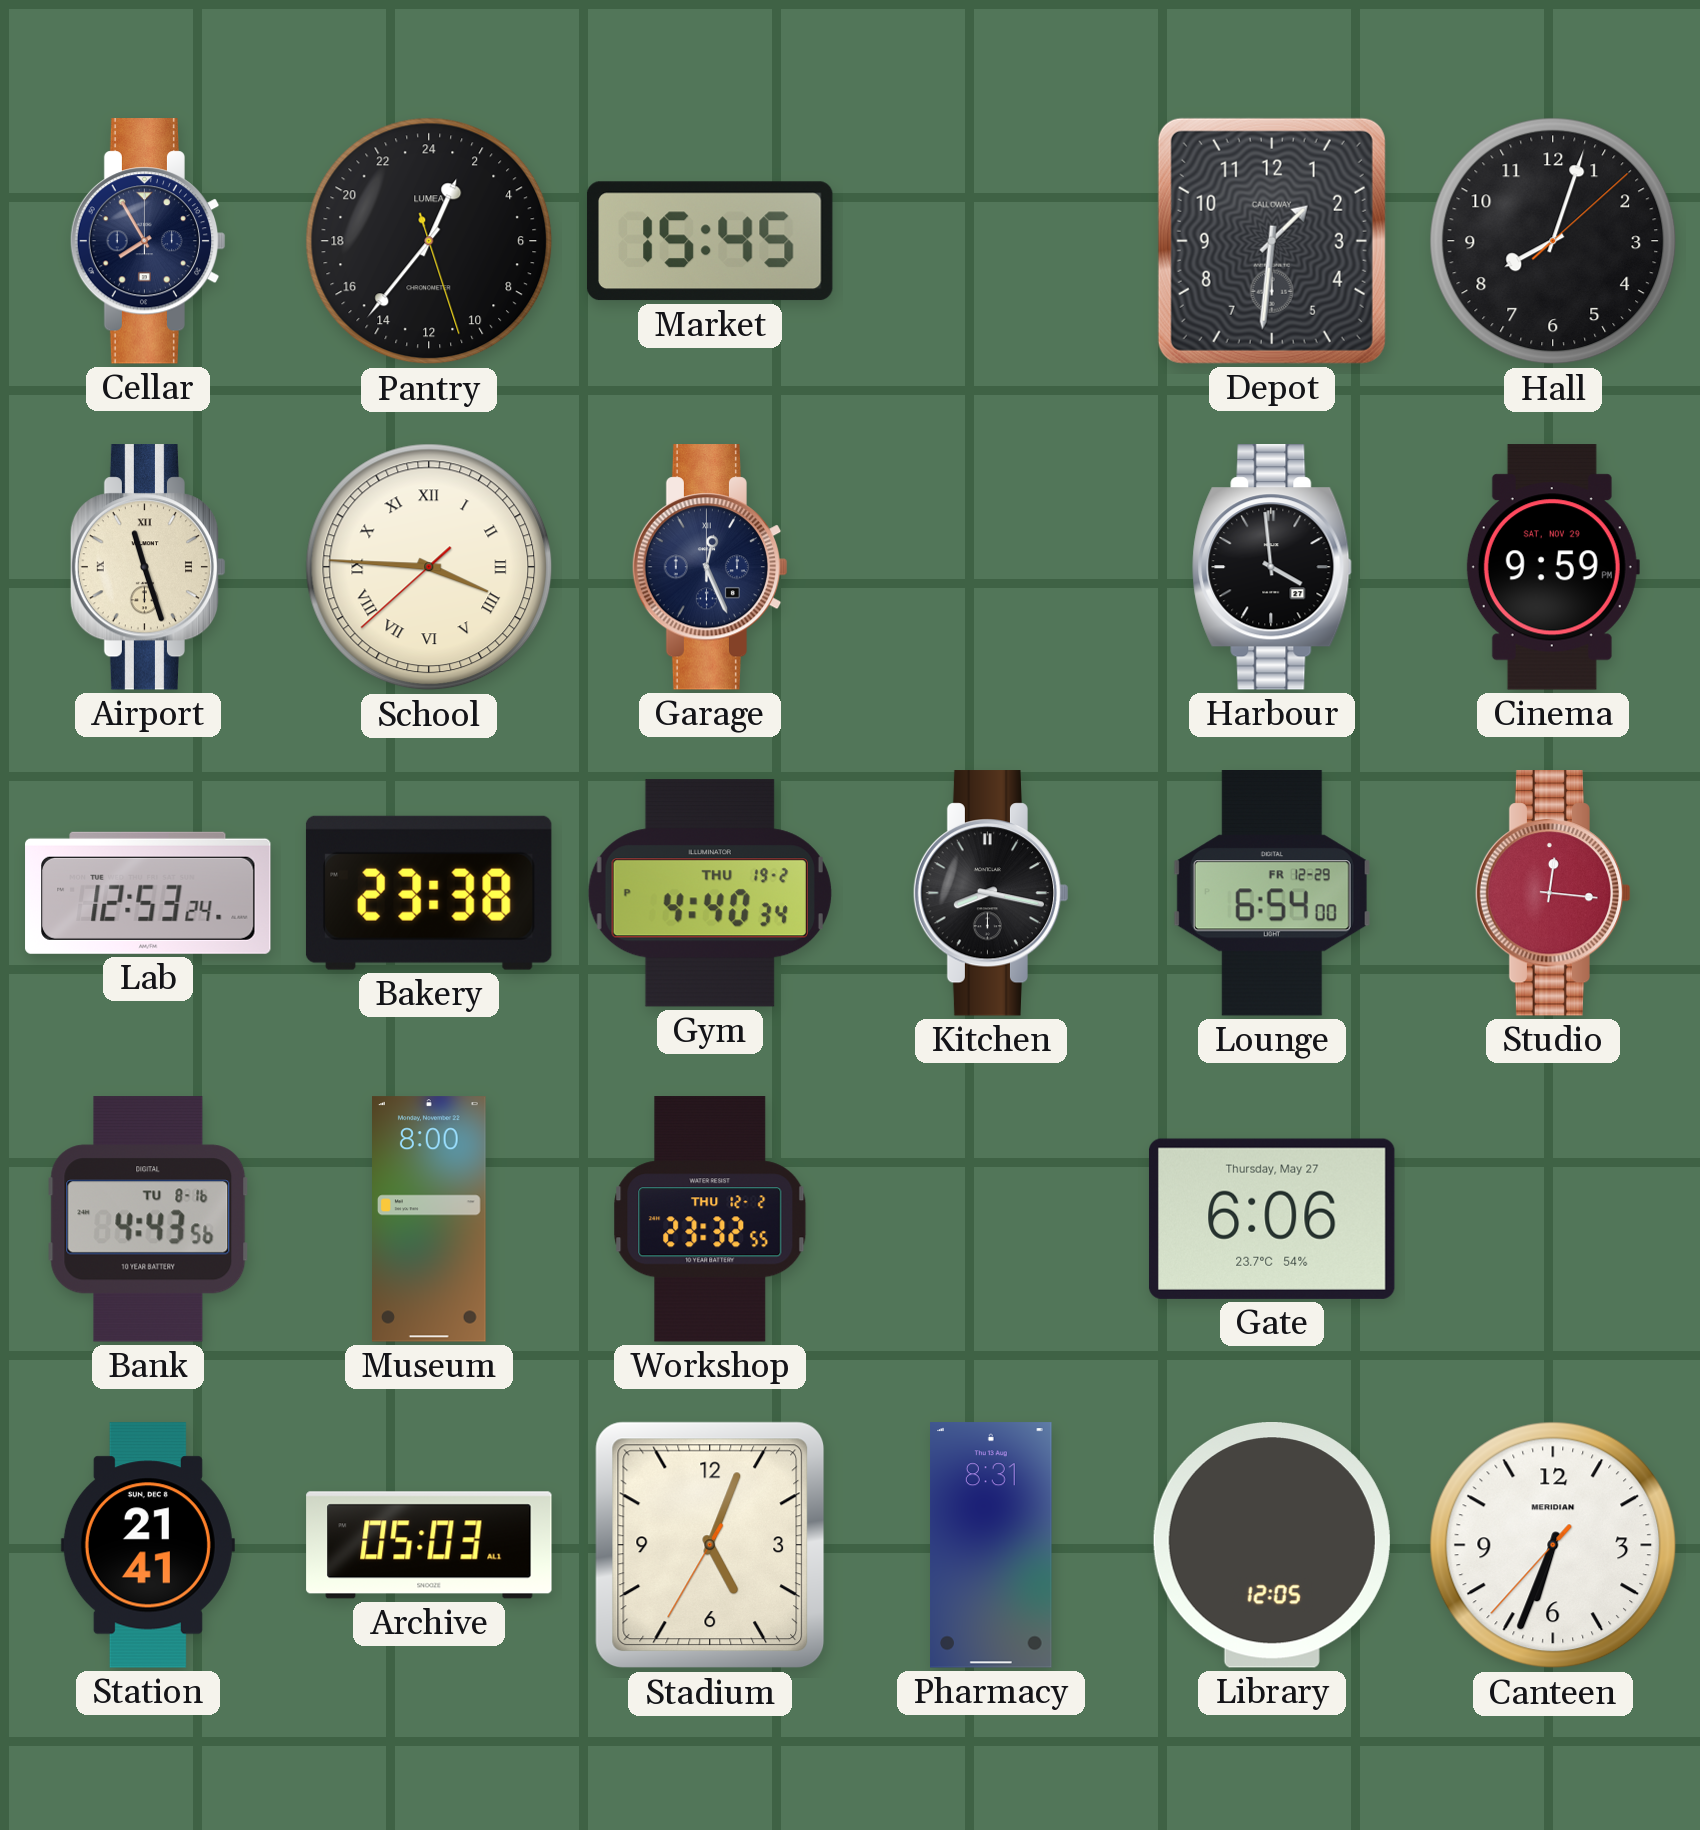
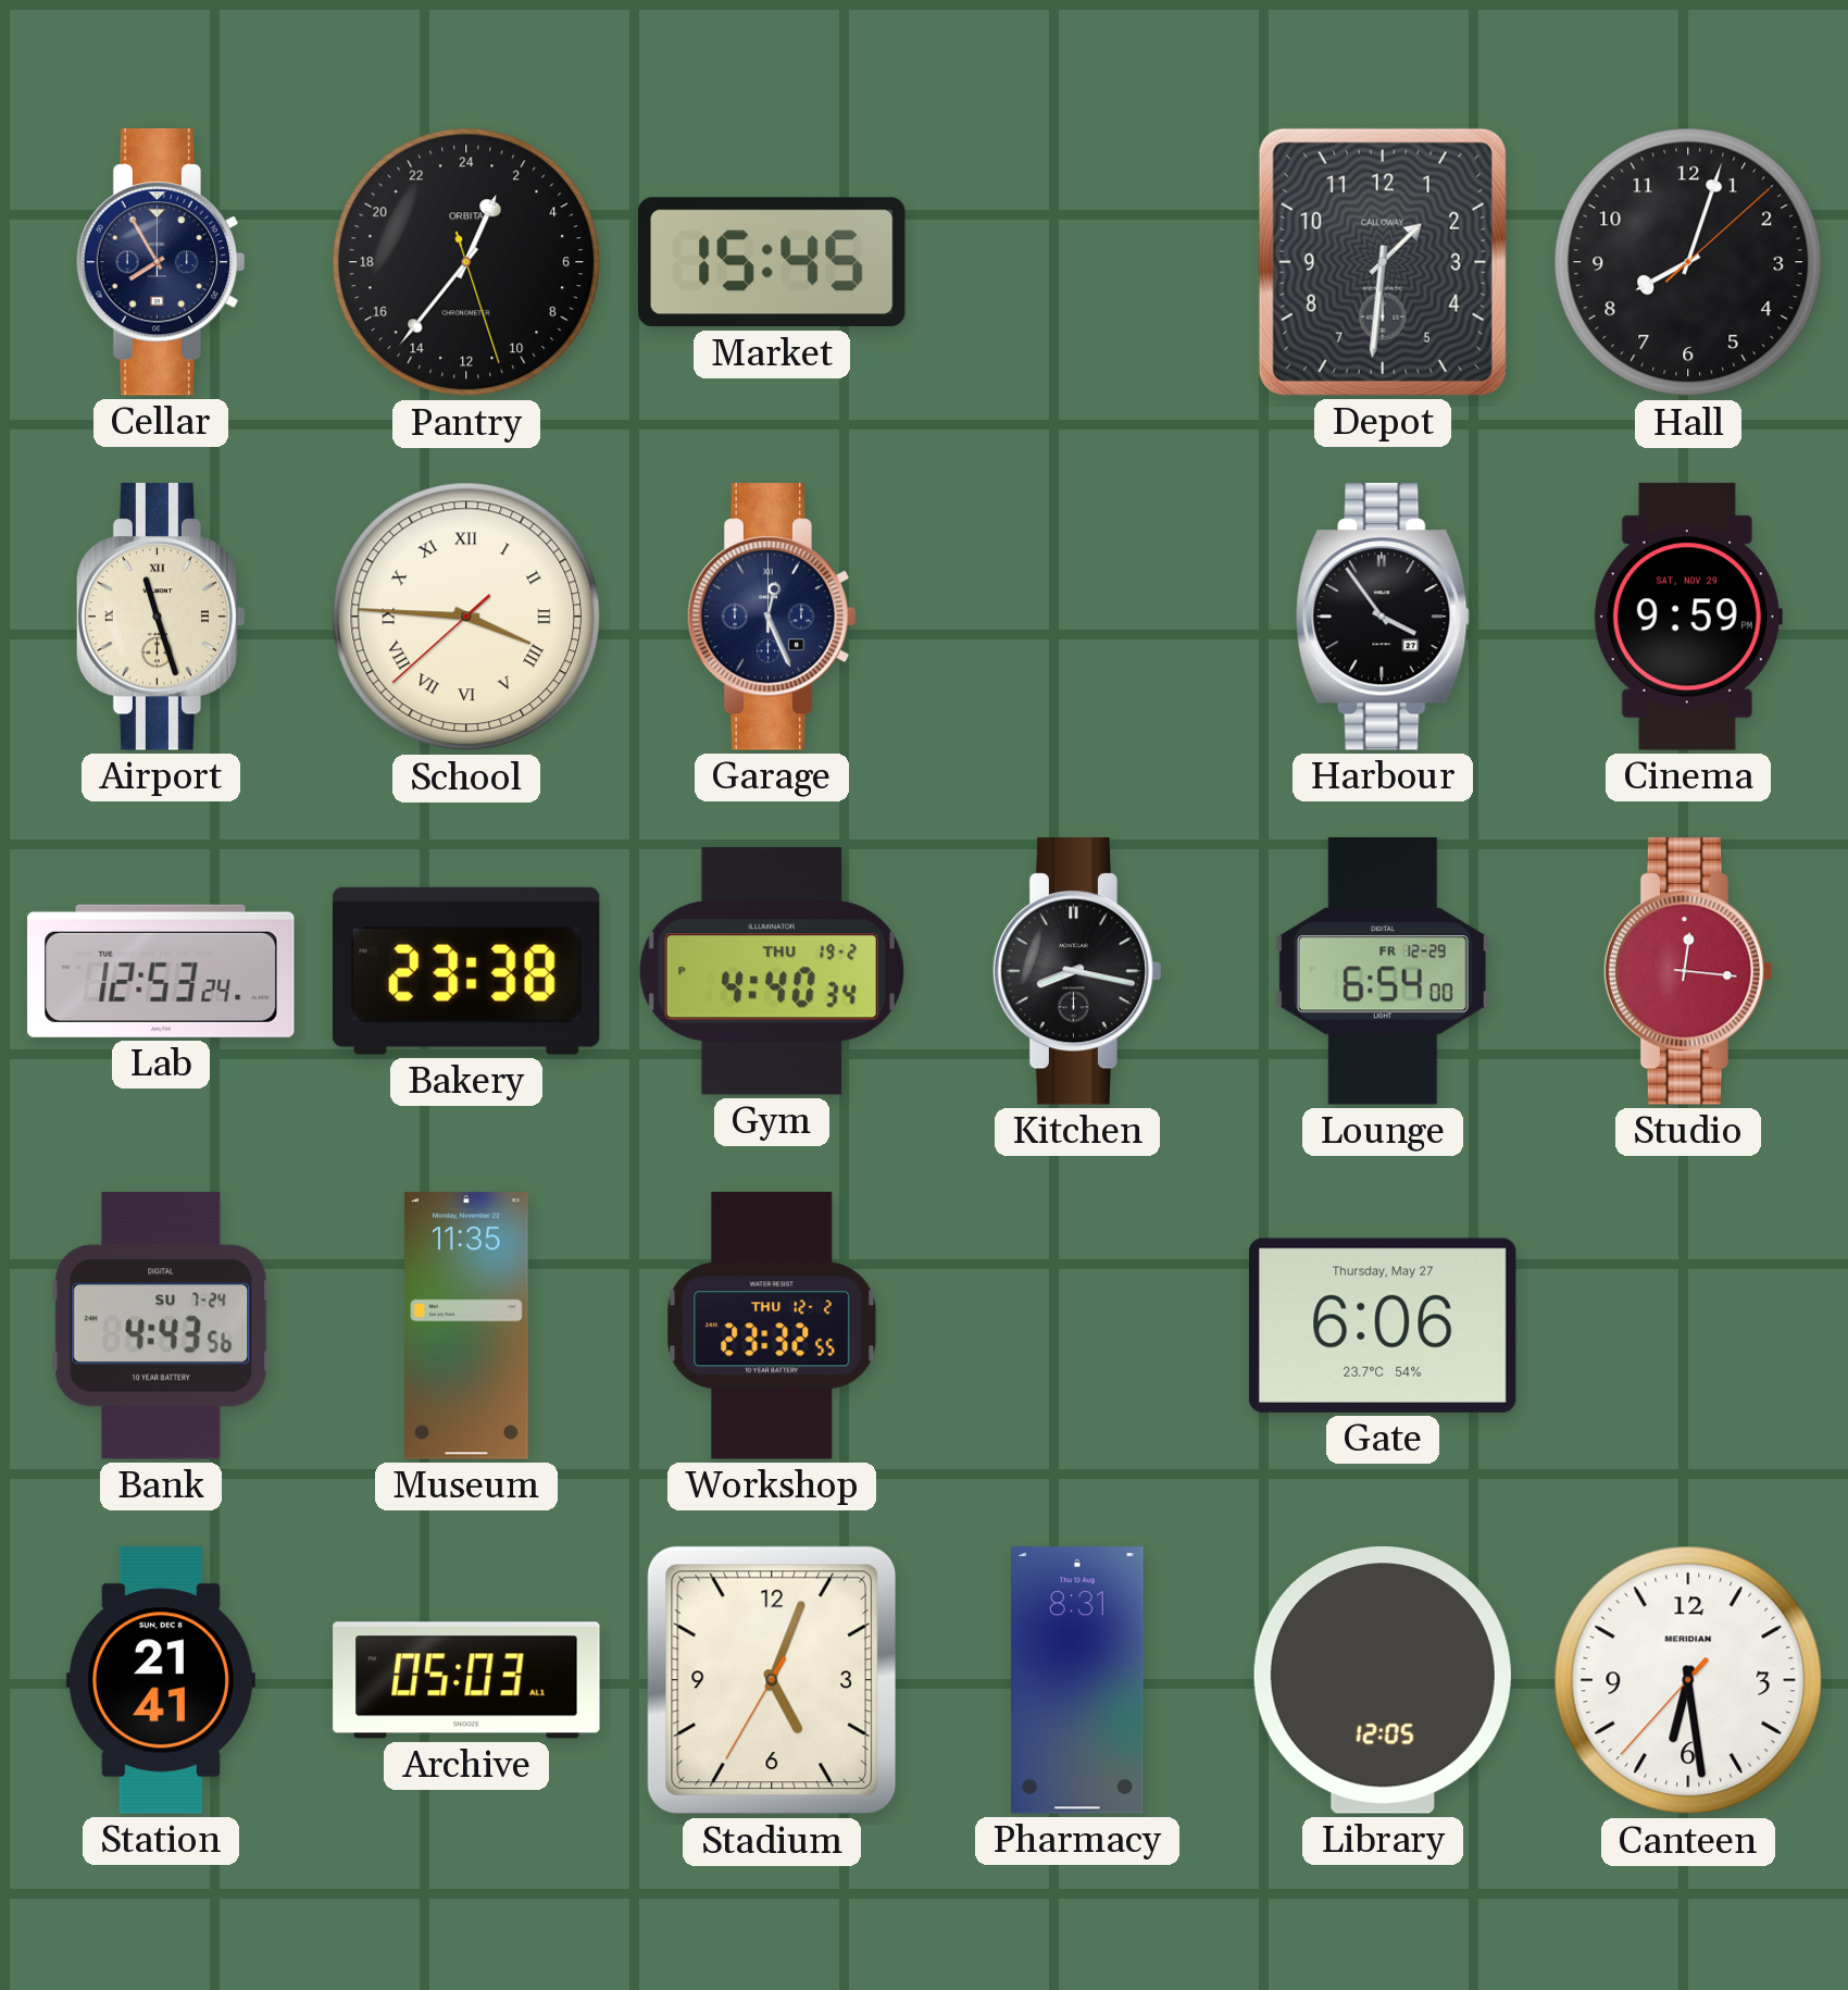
Pantry brand: LUMEA -> ORBITA
Harbour: 3:59 -> 3:54
Bank date: TU 8-16 -> SU 7-24
Museum: 8:00 -> 11:35
Canteen: 6:33 -> 6:28
